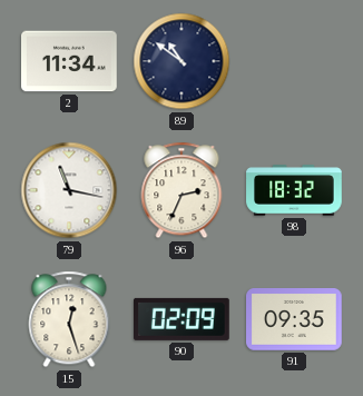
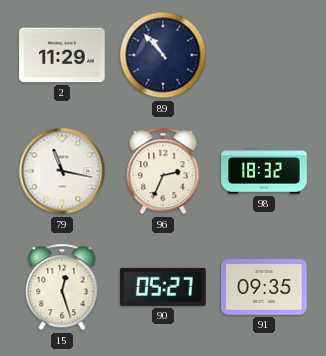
2: 11:34 -> 11:29
89: 10:51 -> 10:53
90: 02:09 -> 05:27
